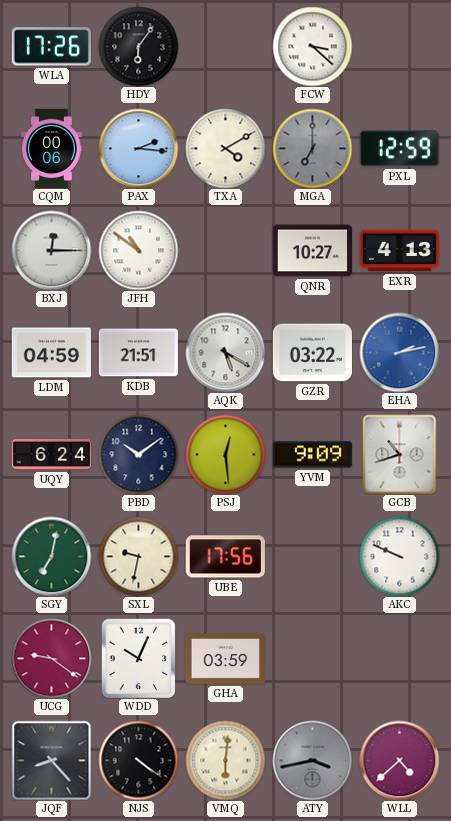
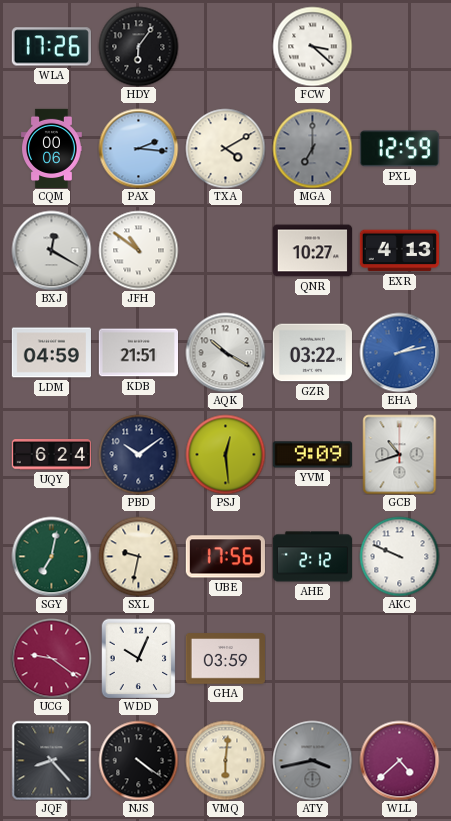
BXJ: 12:15 -> 12:20
AQK: 5:20 -> 10:20
AHE: none -> 2:12
